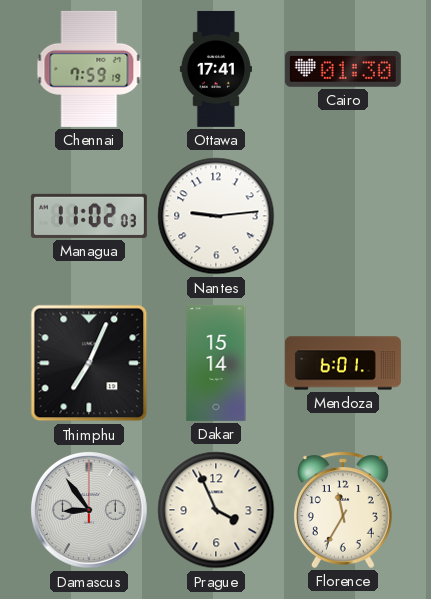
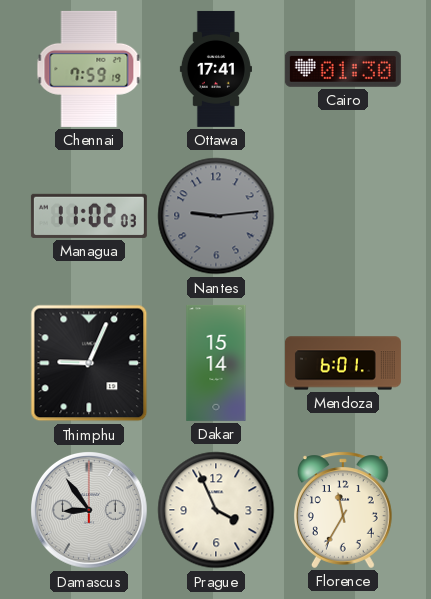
Nantes dial: white -> grey
Thimphu: 7:04 -> 9:04
